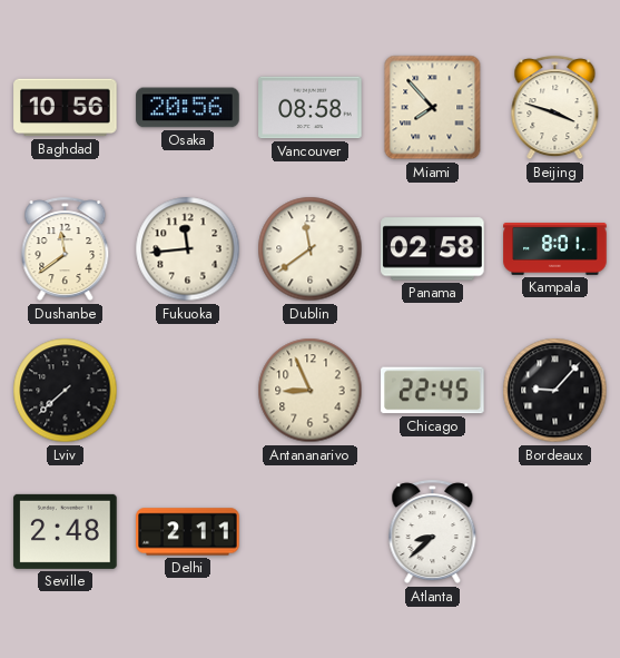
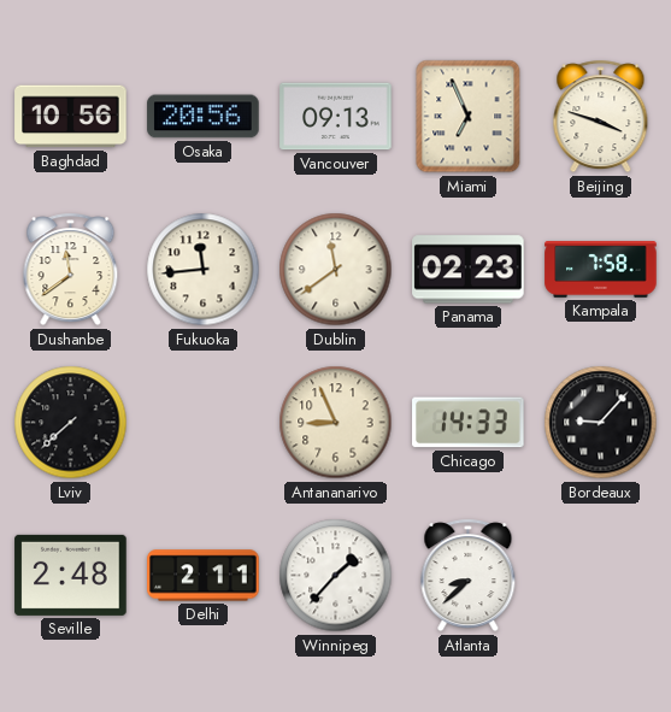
Vancouver: 08:58 -> 09:13
Miami: 7:53 -> 6:56
Panama: 02:58 -> 02:23
Kampala: 8:01 -> 7:58
Chicago: 22:45 -> 14:33
Winnipeg: none -> 1:37
